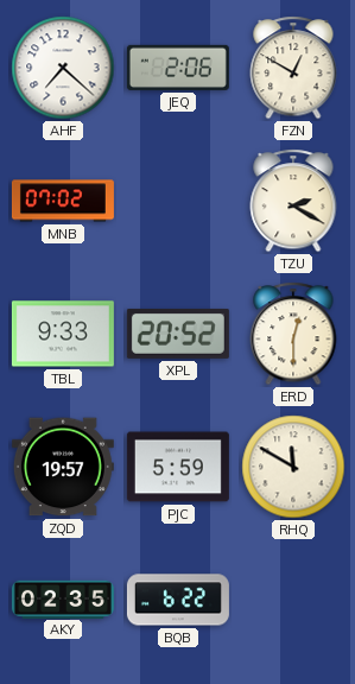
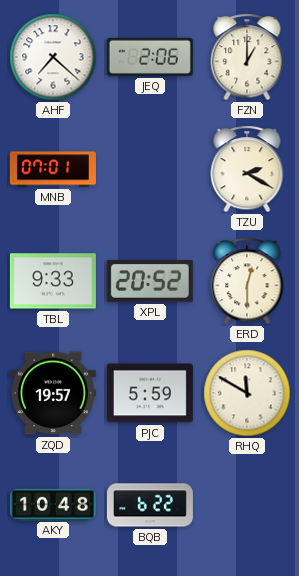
FZN: 12:50 -> 1:00
MNB: 07:02 -> 07:01
AKY: 02:35 -> 10:48
